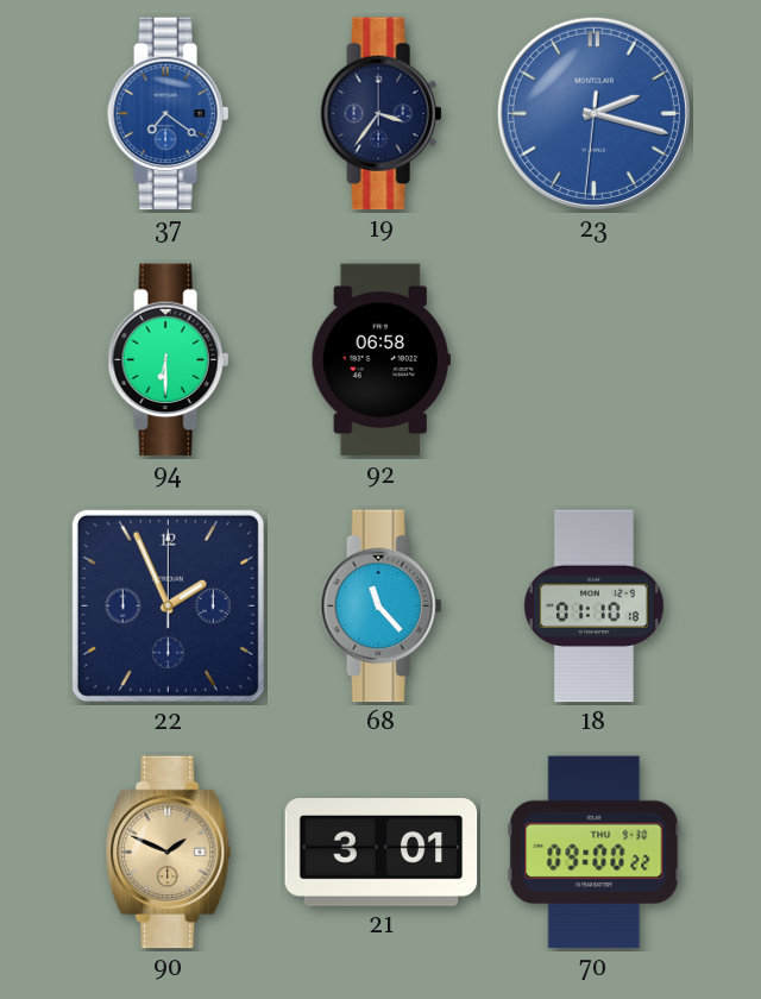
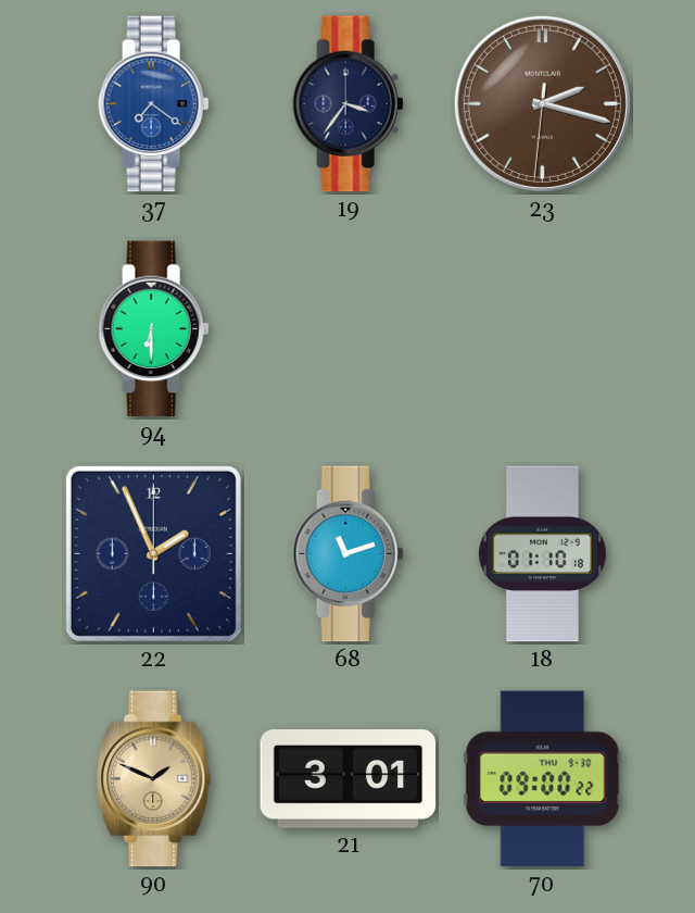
23 dial: blue -> brown
92: 06:58 -> none
68: 11:23 -> 11:12
